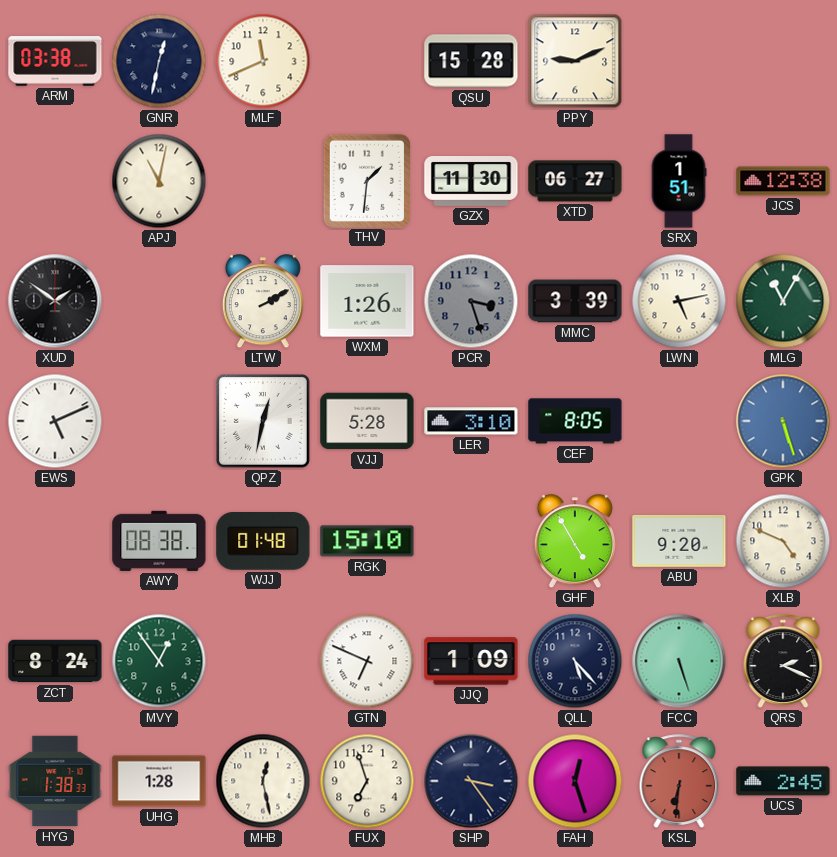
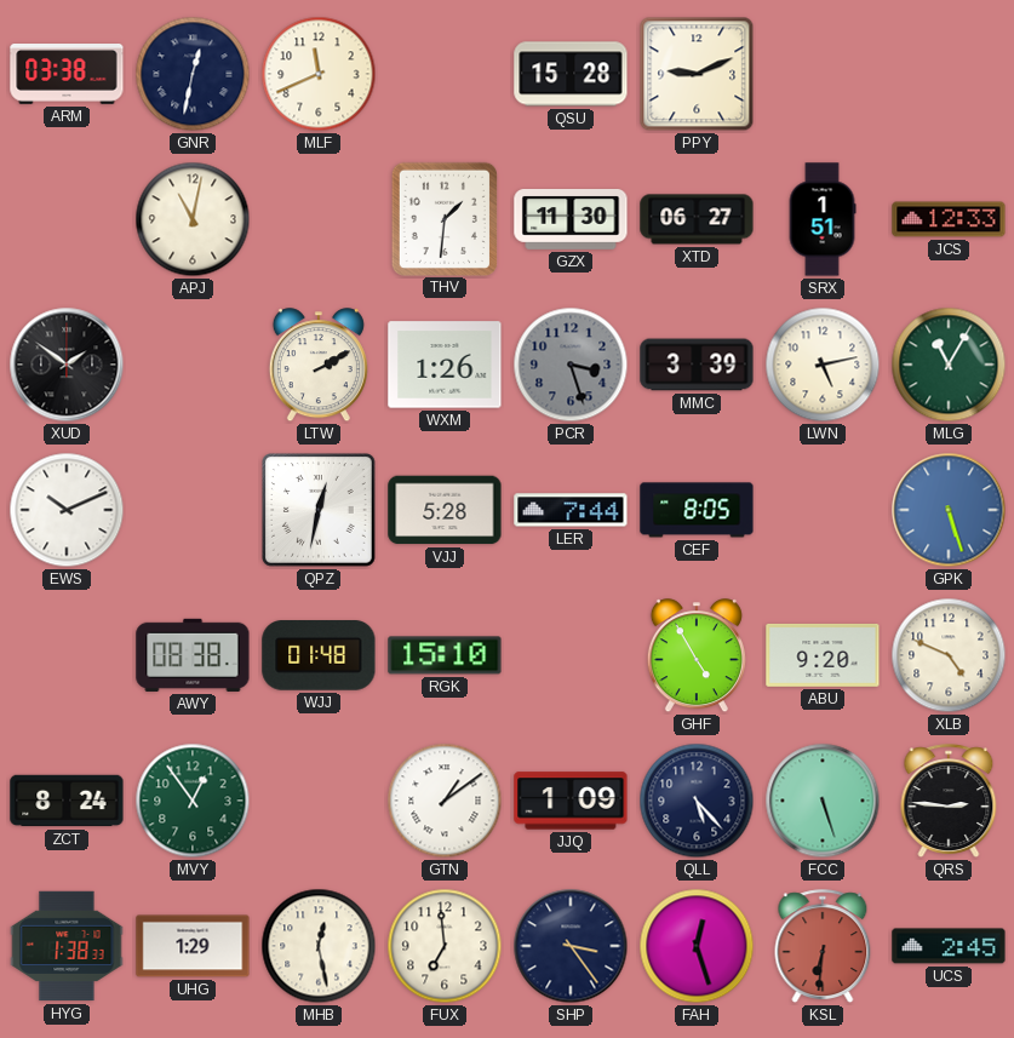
JCS: 12:38 -> 12:33
EWS: 5:11 -> 10:11
LER: 3:10 -> 7:44
GTN: 6:49 -> 1:09
QRS: 2:19 -> 2:46
UHG: 1:28 -> 1:29
FUX: 6:57 -> 6:59
